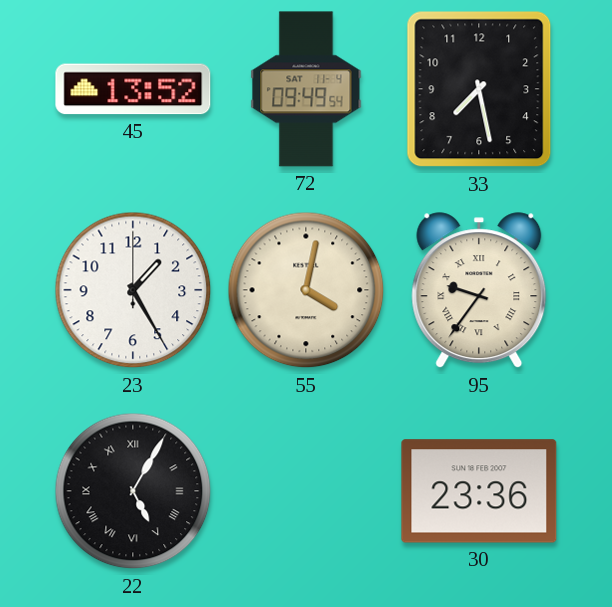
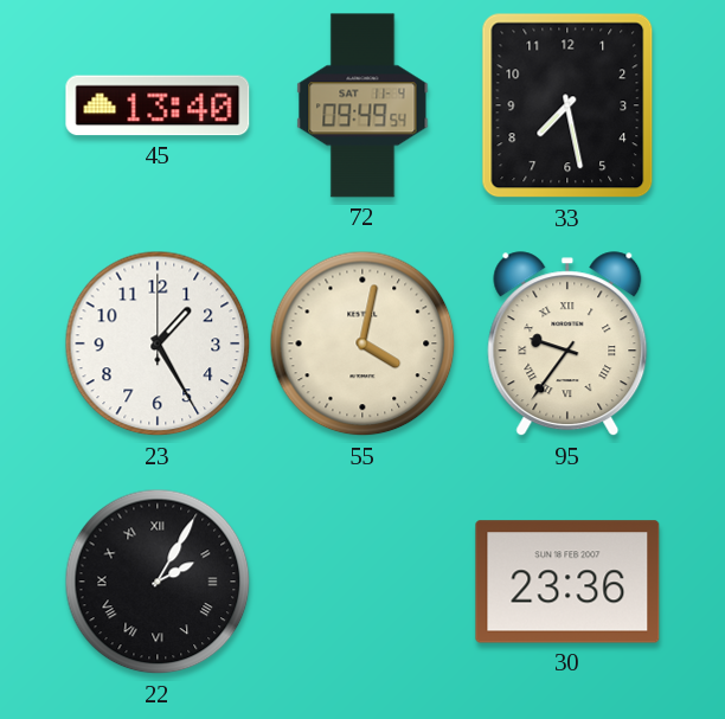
45: 13:52 -> 13:40
22: 5:05 -> 2:05
